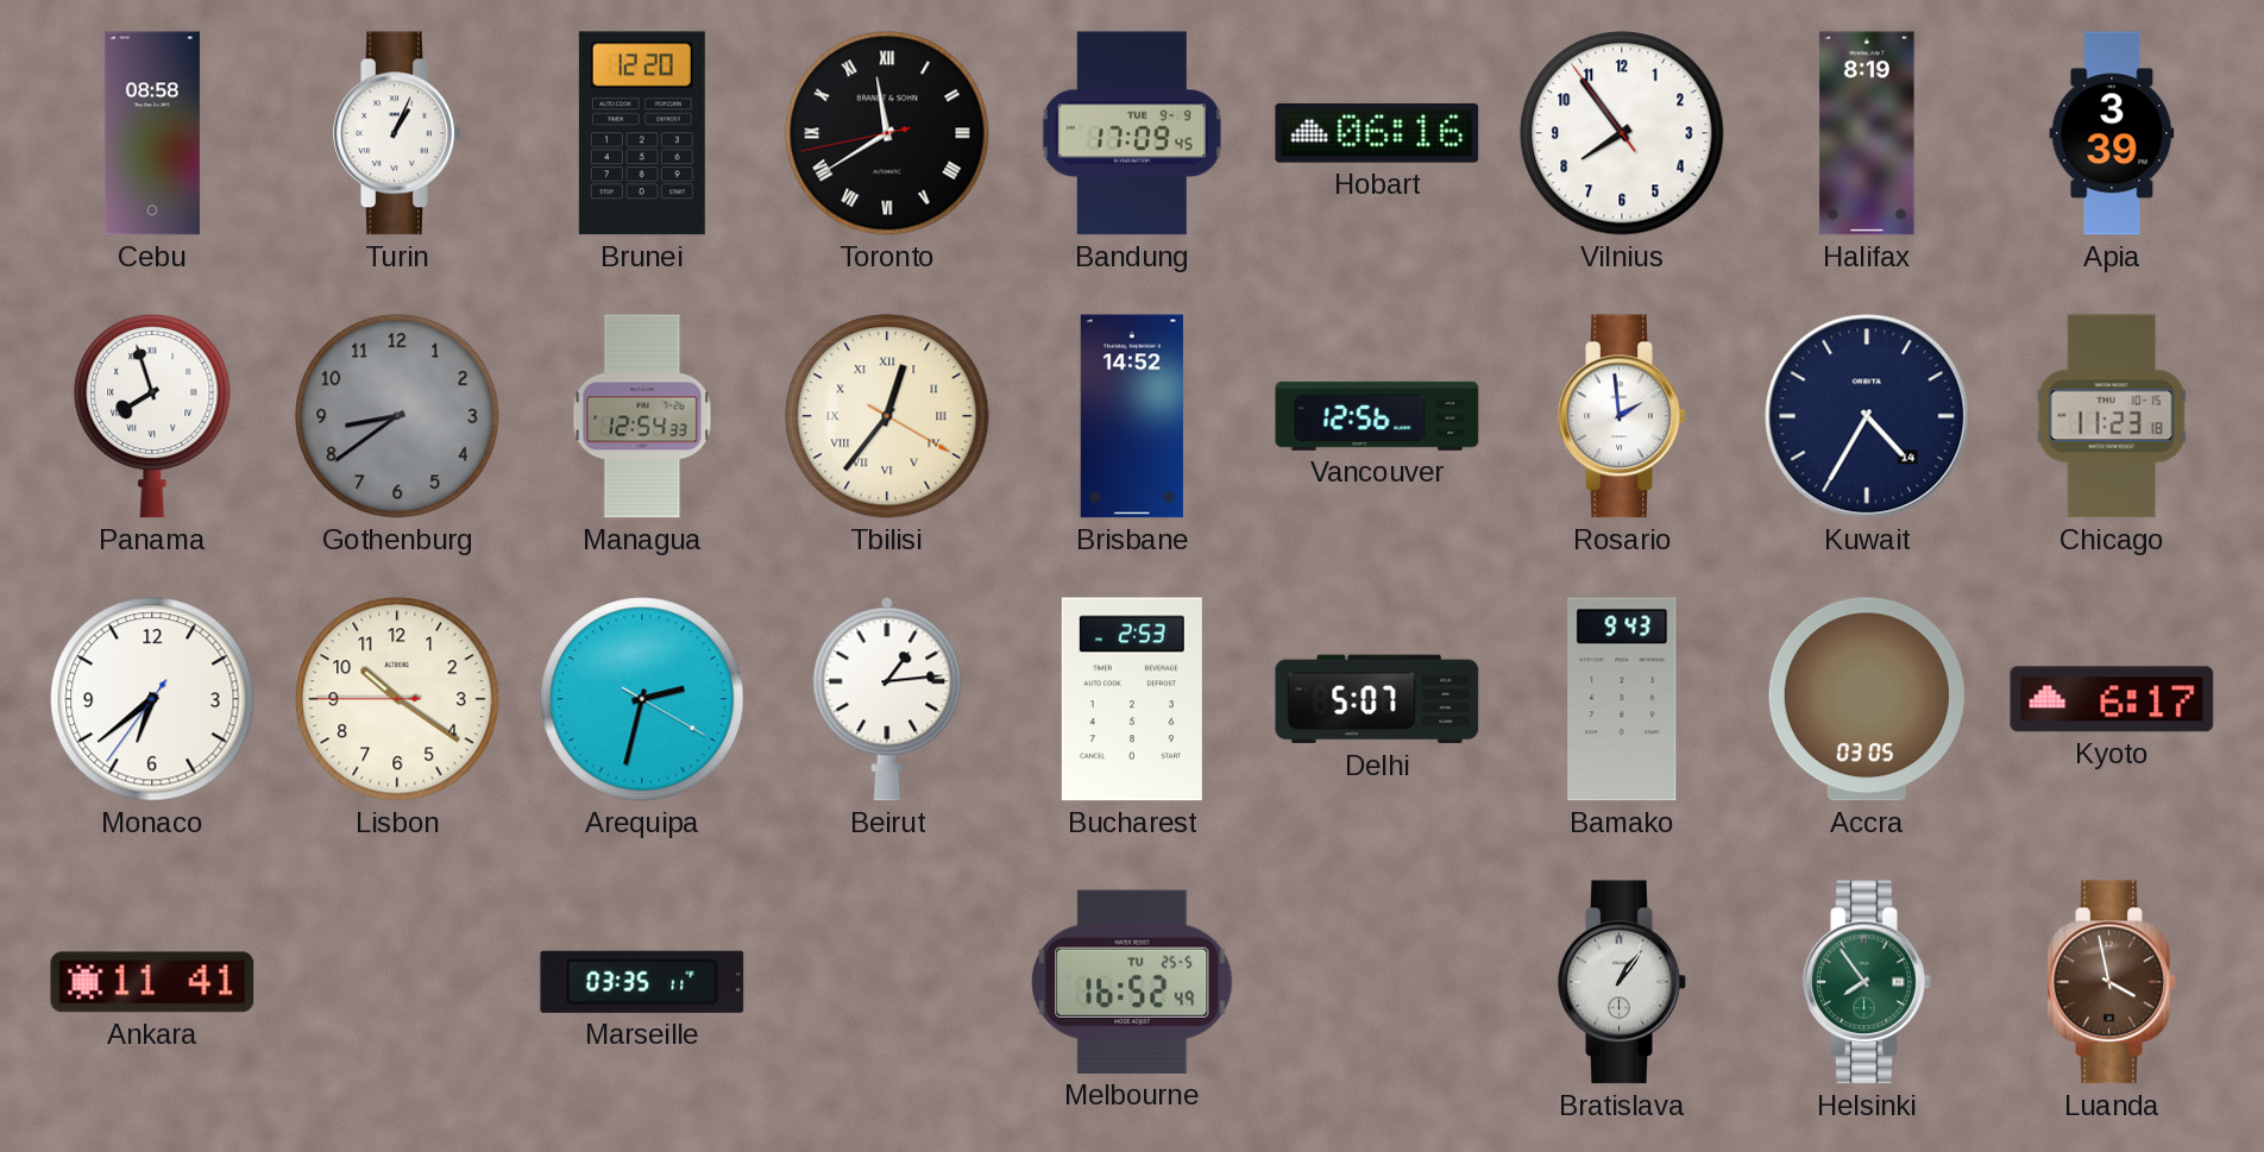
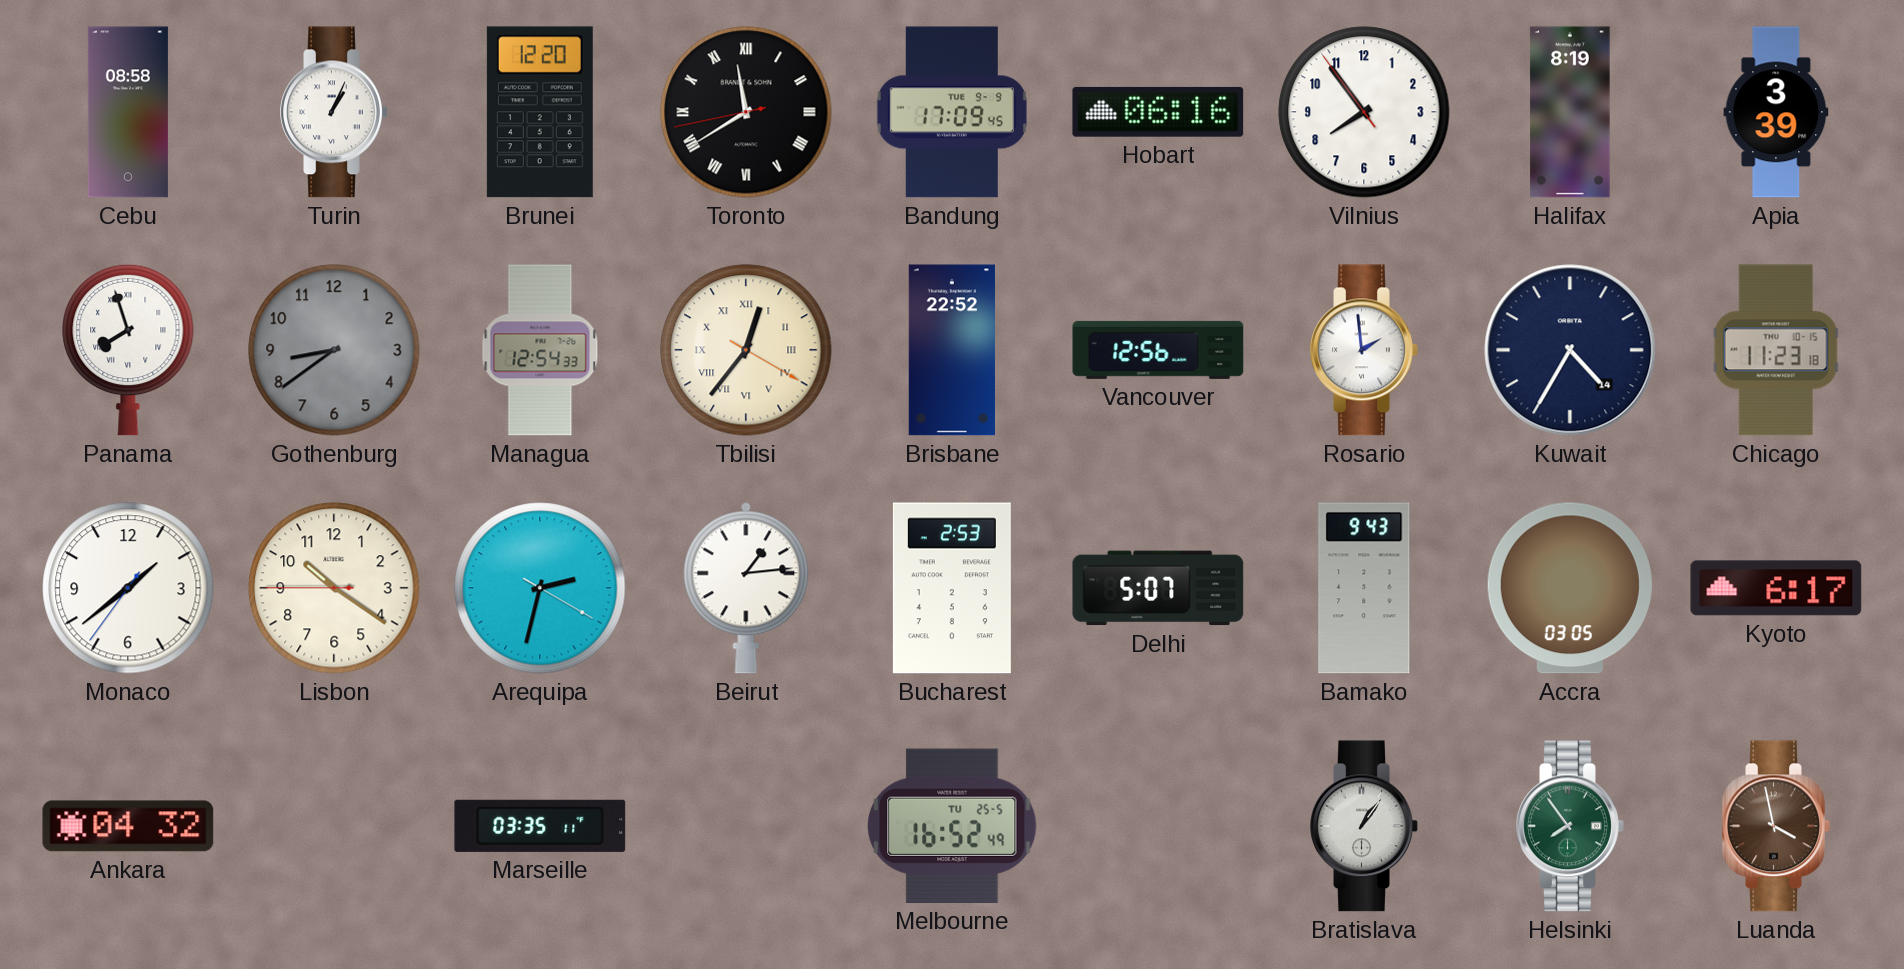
Brisbane: 14:52 -> 22:52
Monaco: 6:38 -> 1:38
Ankara: 11:41 -> 04:32
